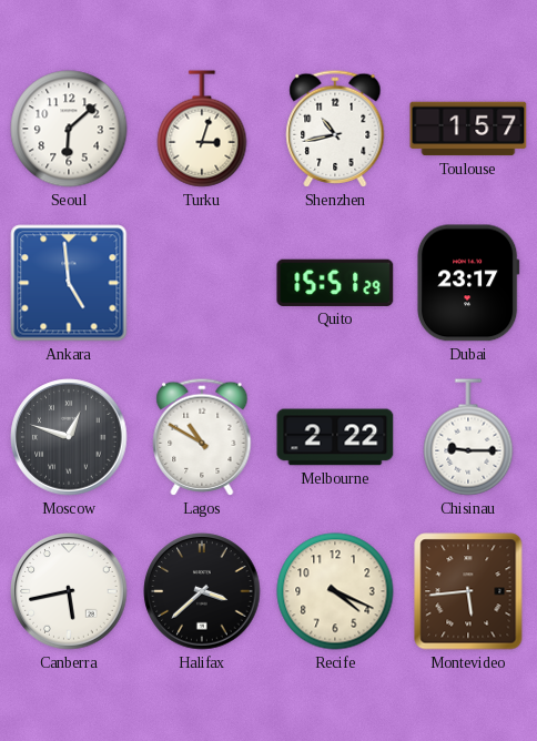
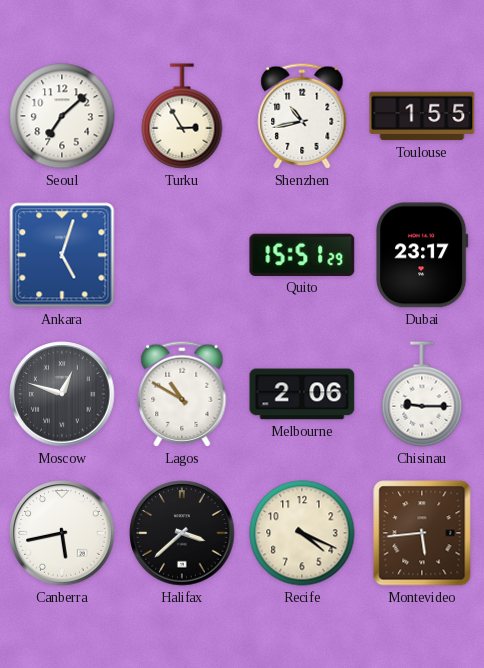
Seoul: 6:08 -> 7:08
Turku: 3:03 -> 2:55
Toulouse: 1:57 -> 1:55
Ankara: 4:59 -> 5:03
Melbourne: 2:22 -> 2:06
